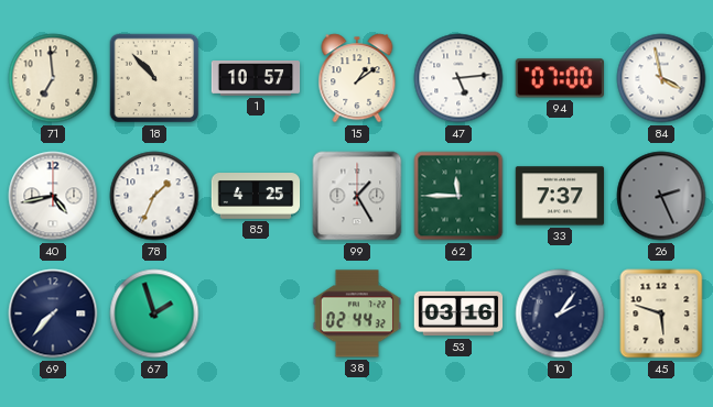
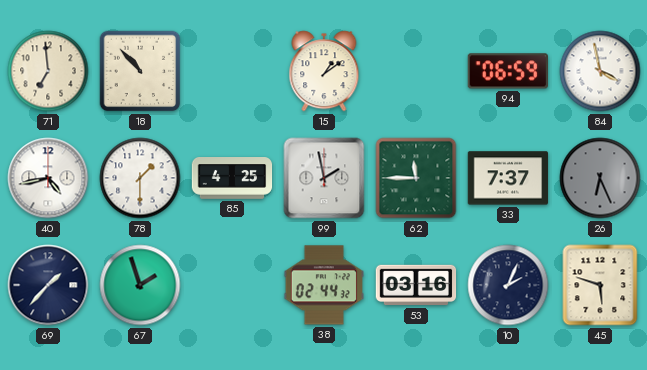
1: 10:57 -> none
47: 5:14 -> none
94: 07:00 -> 06:59
78: 1:34 -> 1:30
99: 1:25 -> 1:58
26: 2:26 -> 6:26
69: 7:37 -> 1:37
10: 2:06 -> 2:04
